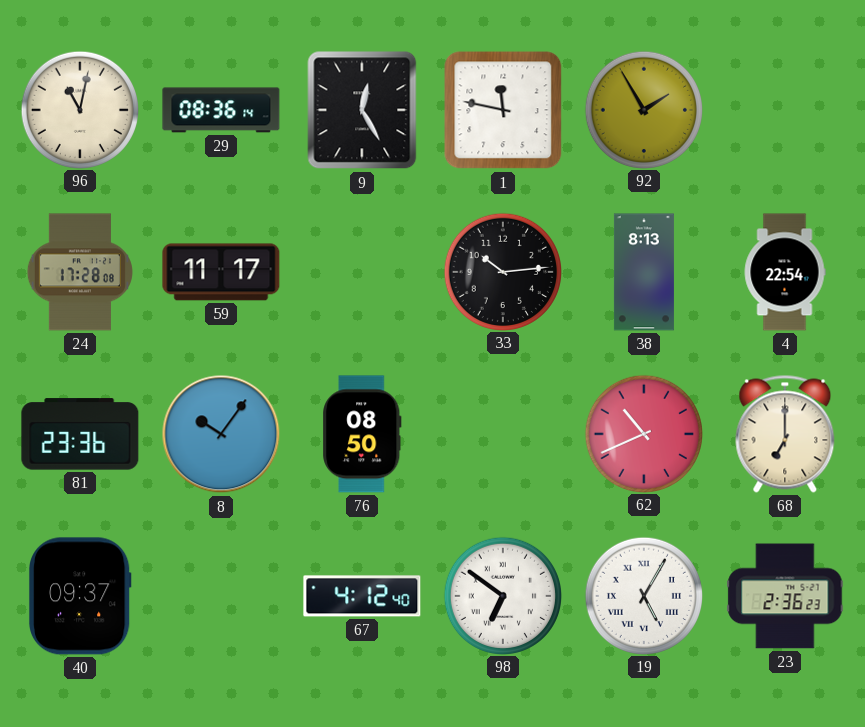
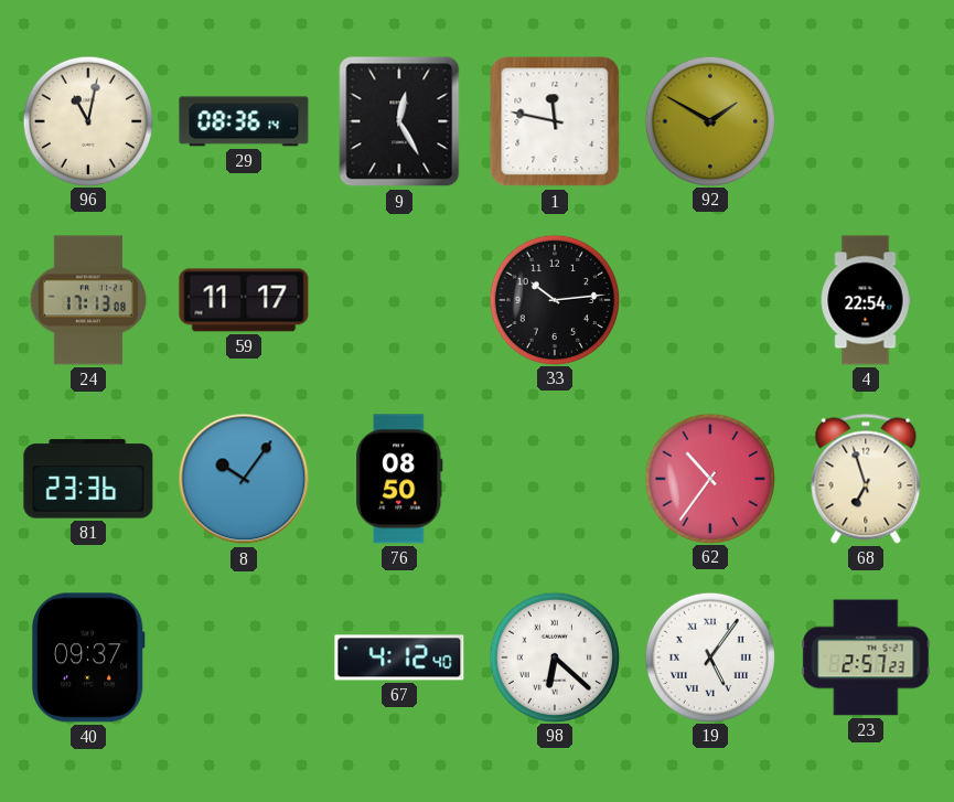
92: 1:55 -> 1:50
24: 17:28 -> 17:13
38: 8:13 -> none
62: 10:41 -> 10:36
68: 7:00 -> 6:57
98: 6:51 -> 6:22
19: 5:05 -> 5:06
23: 2:36 -> 2:57
